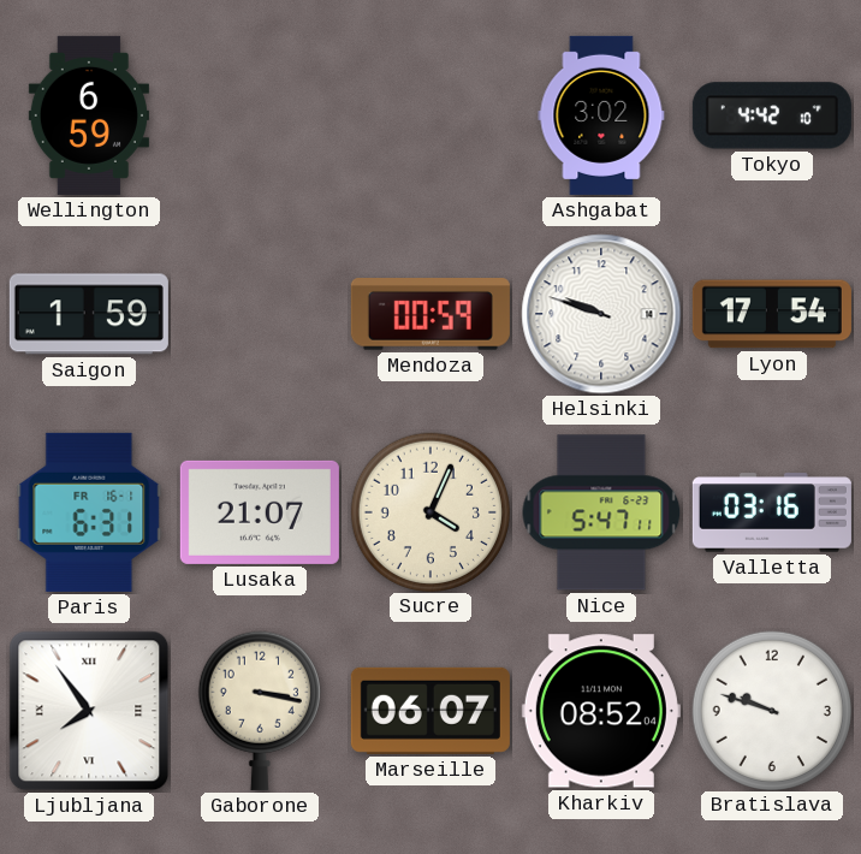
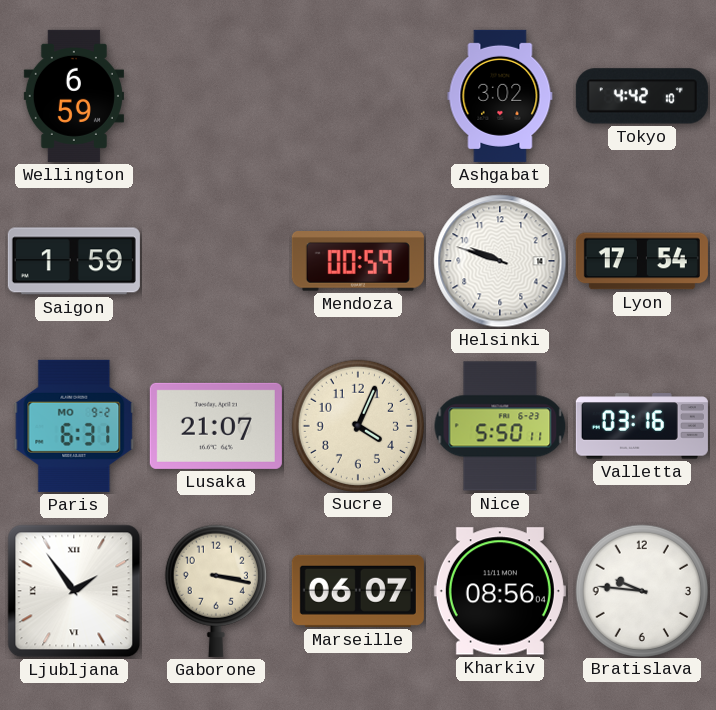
Paris date: FR 16-1 -> MO 9-2
Nice: 5:47 -> 5:50
Ljubljana: 7:54 -> 1:54
Kharkiv: 08:52 -> 08:56
Bratislava: 9:48 -> 9:46
